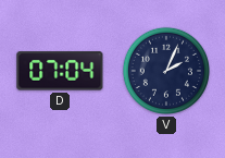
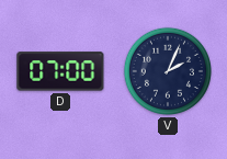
D: 07:04 -> 07:00
